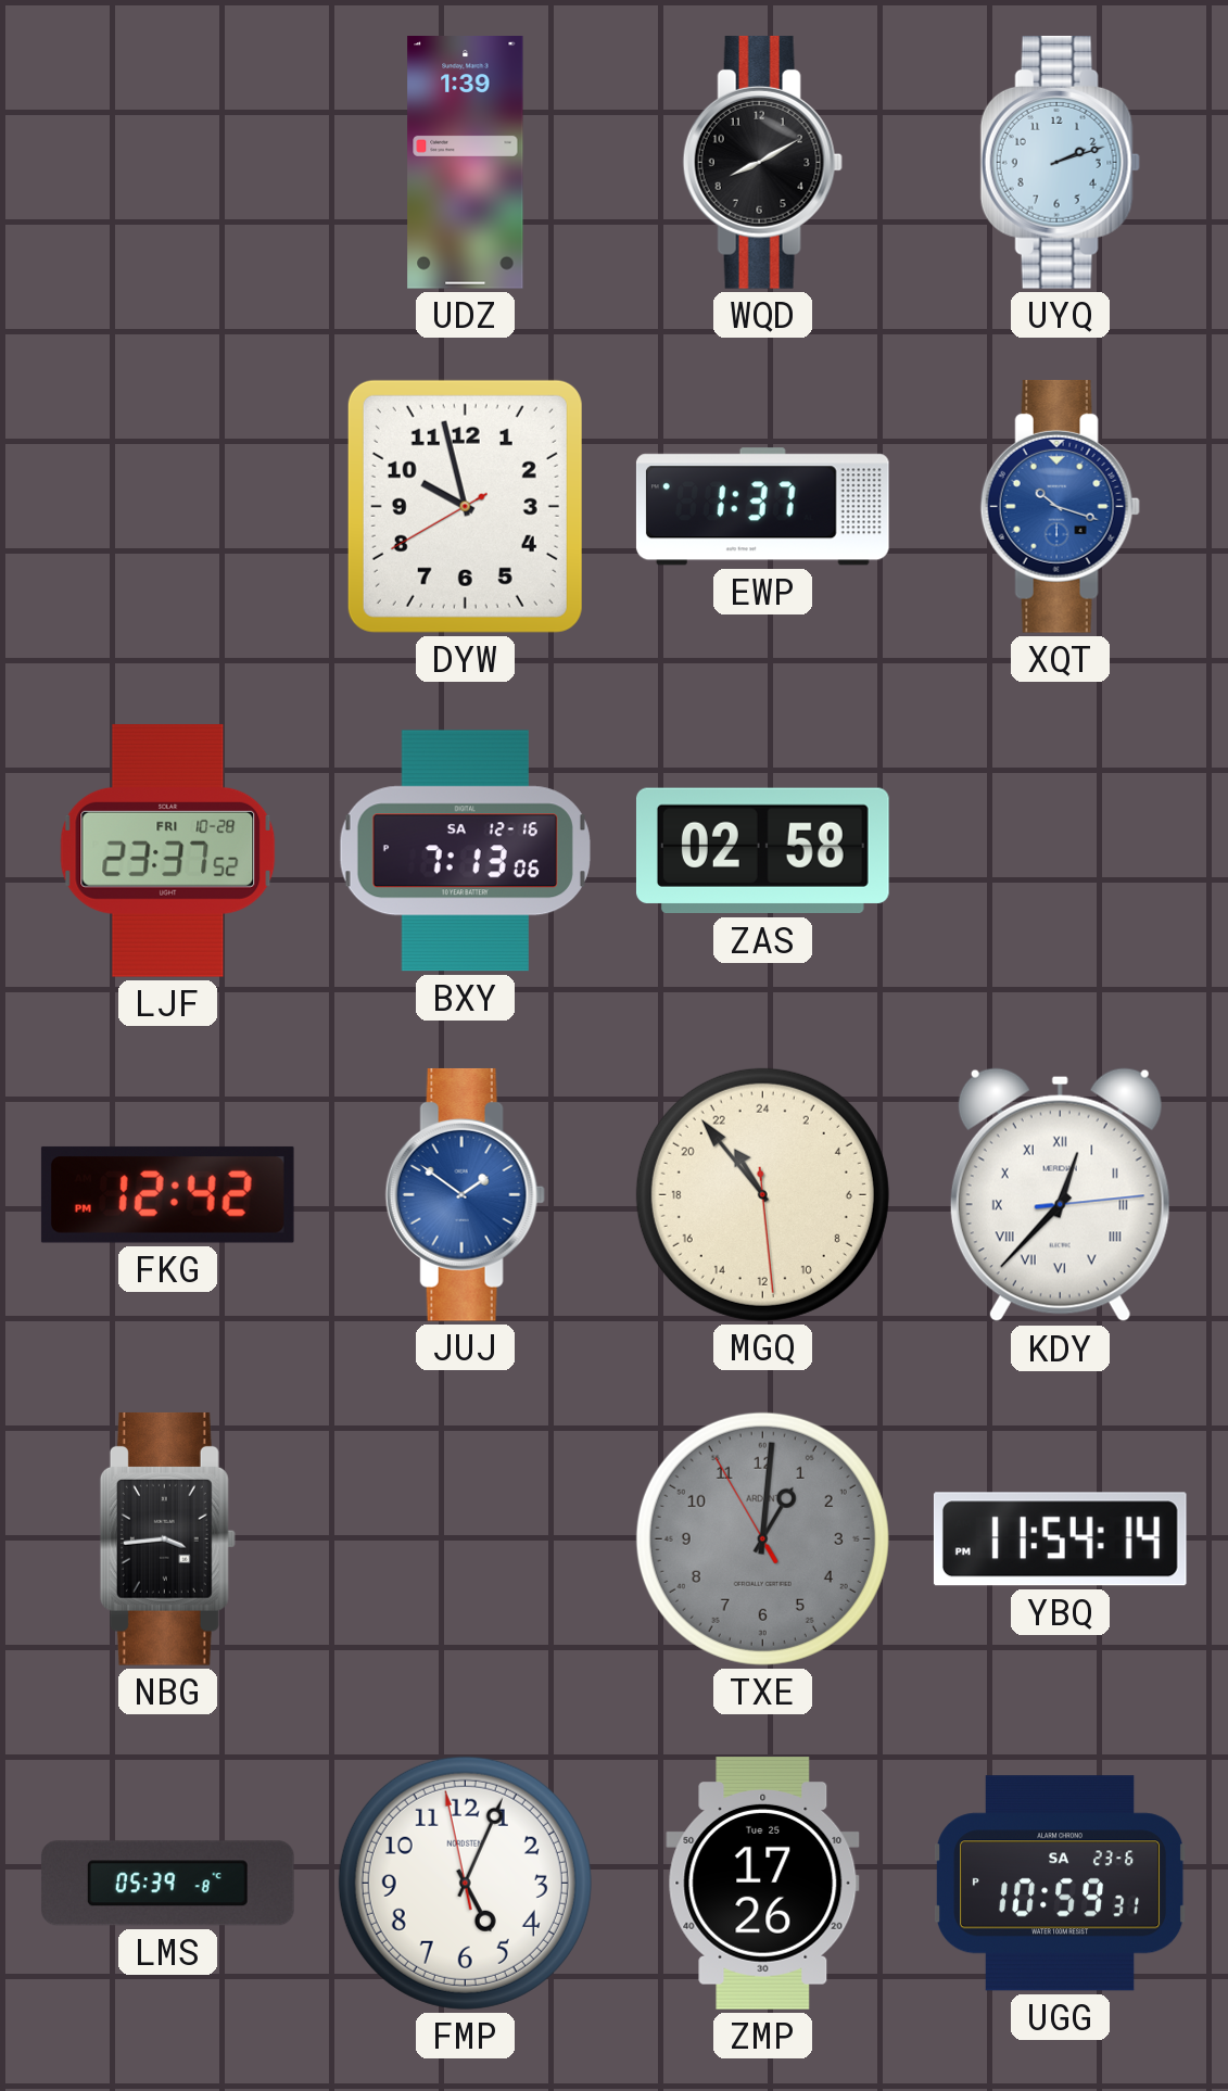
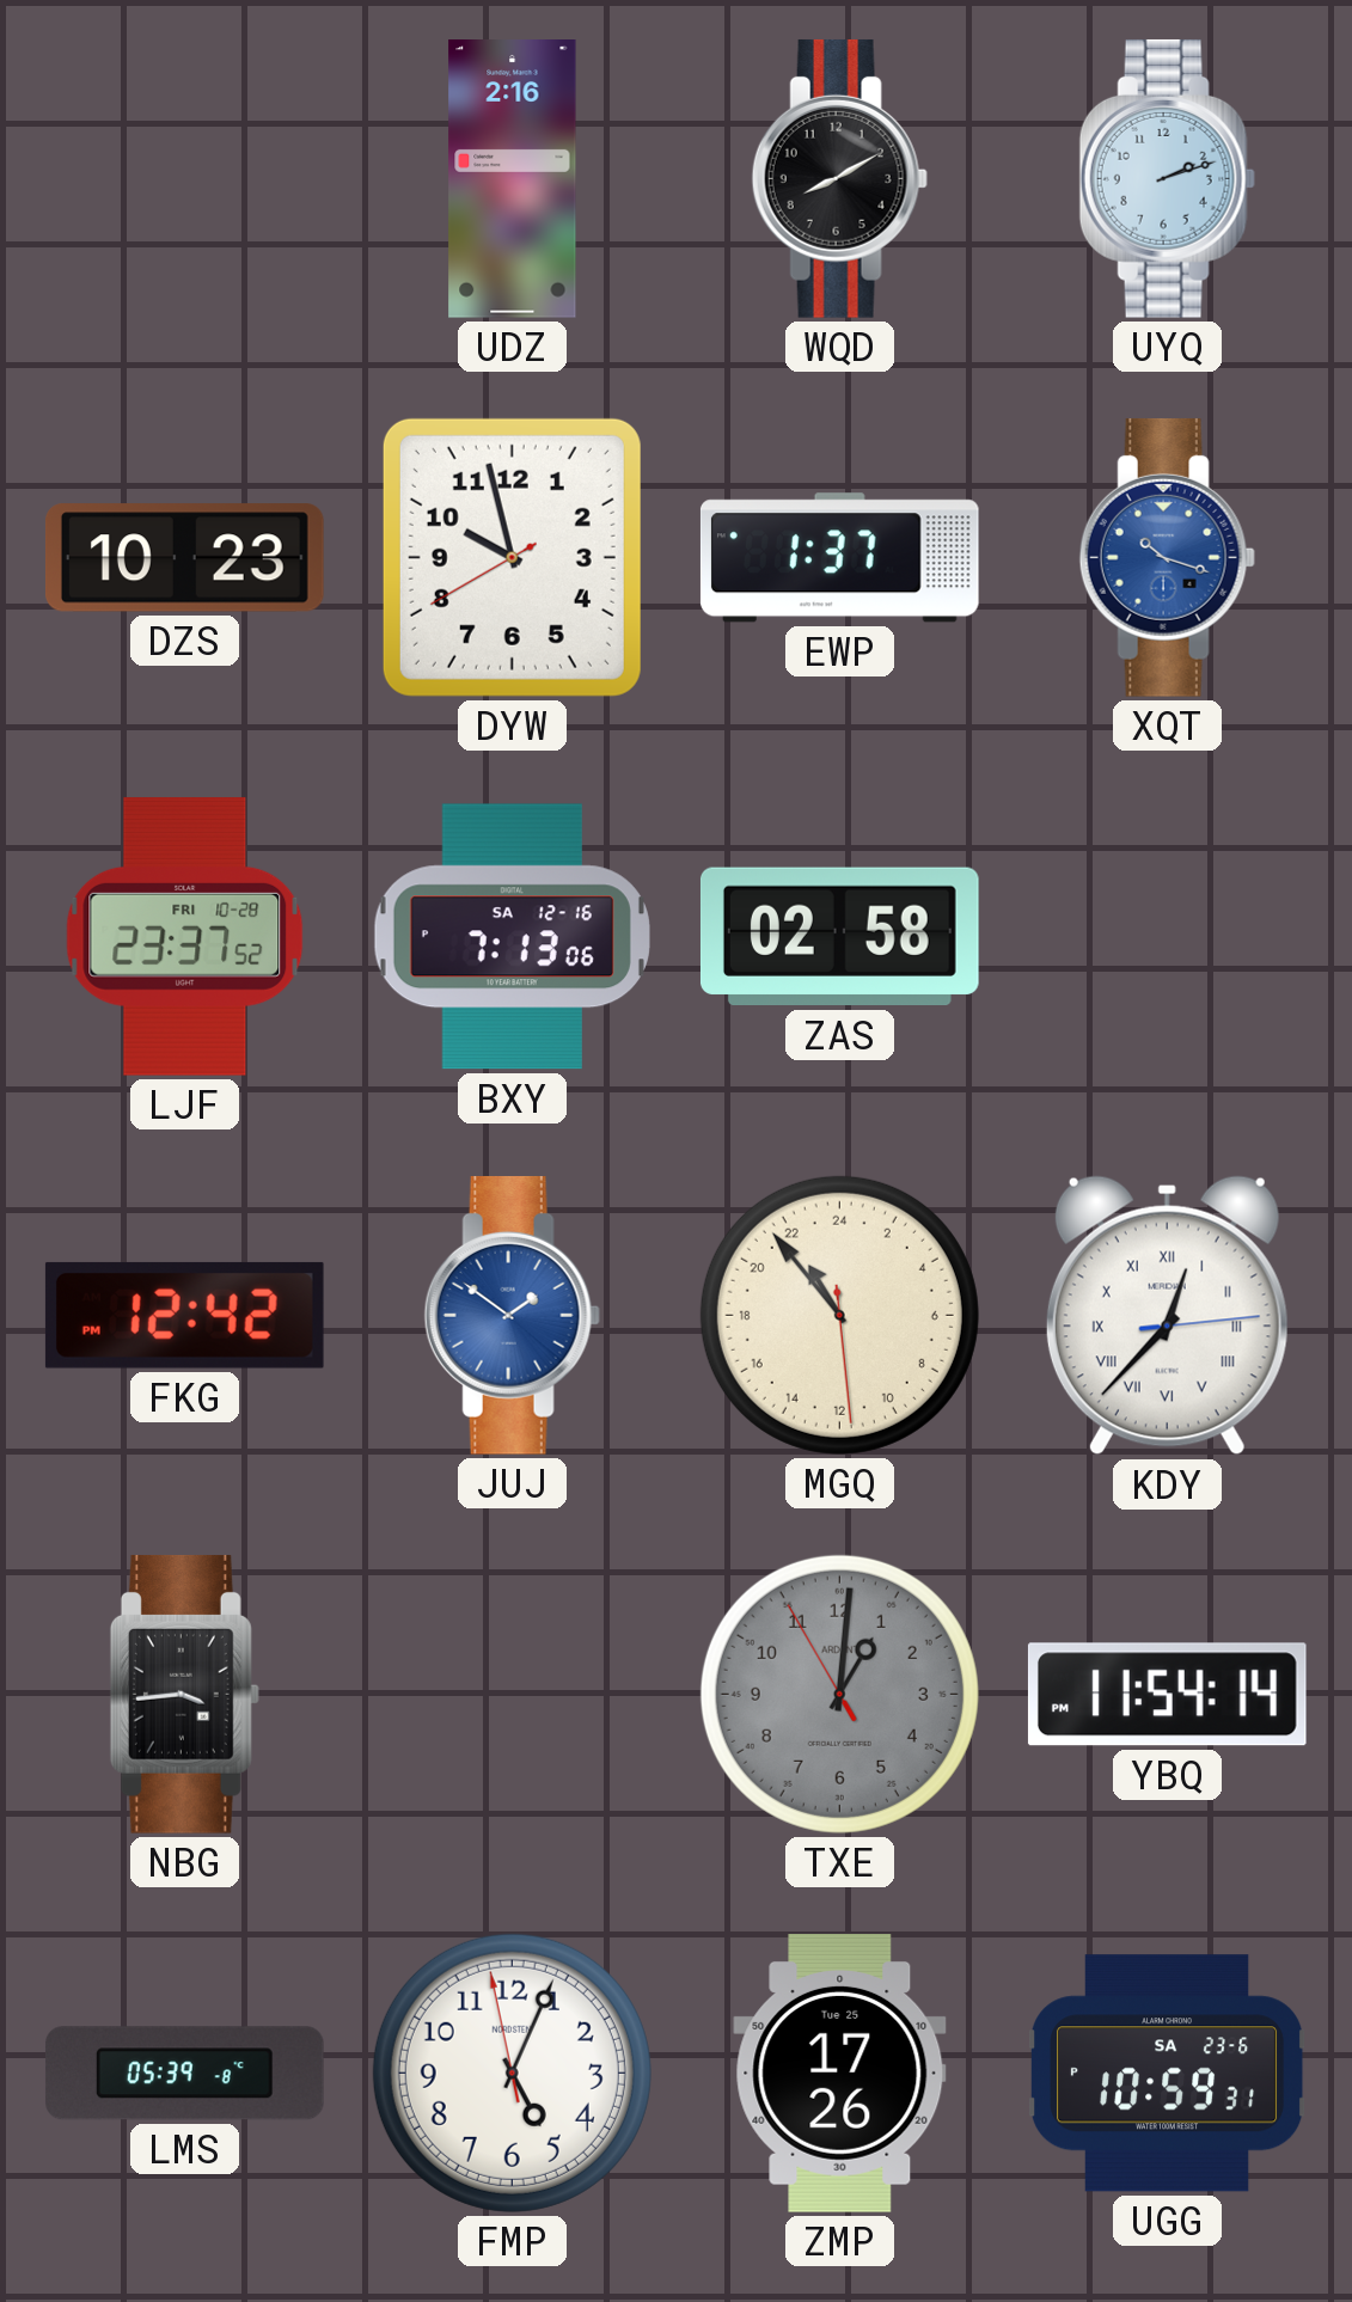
UDZ: 1:39 -> 2:16
DZS: none -> 10:23
